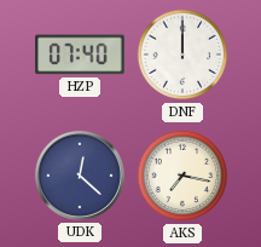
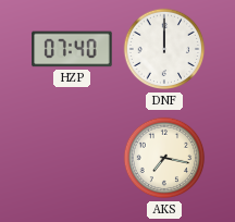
UDK: 12:22 -> none
